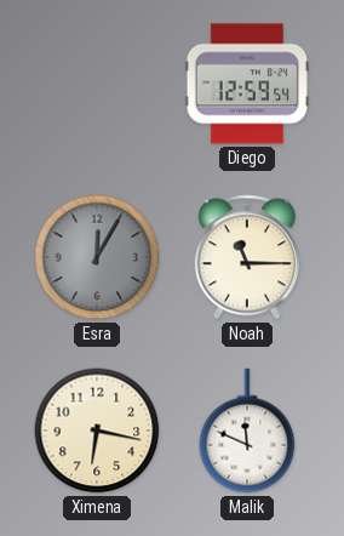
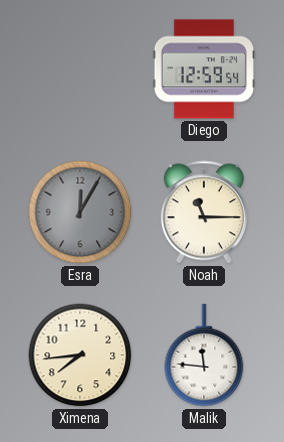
Ximena: 6:17 -> 7:44
Malik: 11:49 -> 11:46
